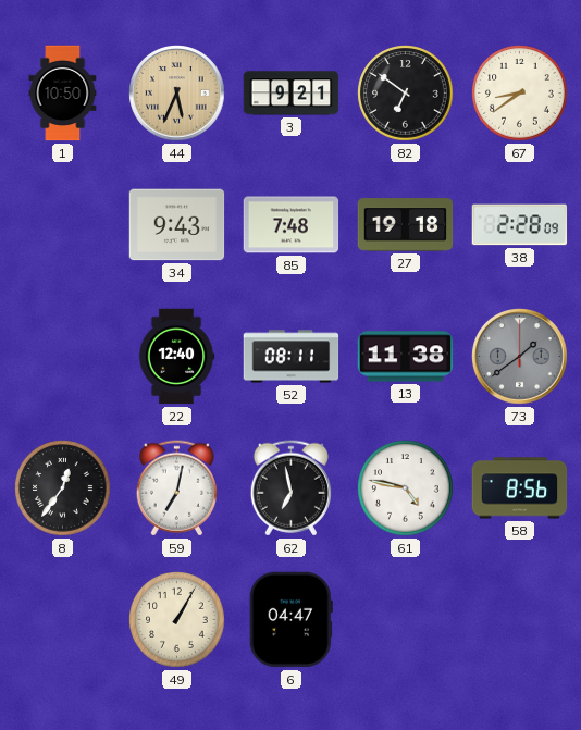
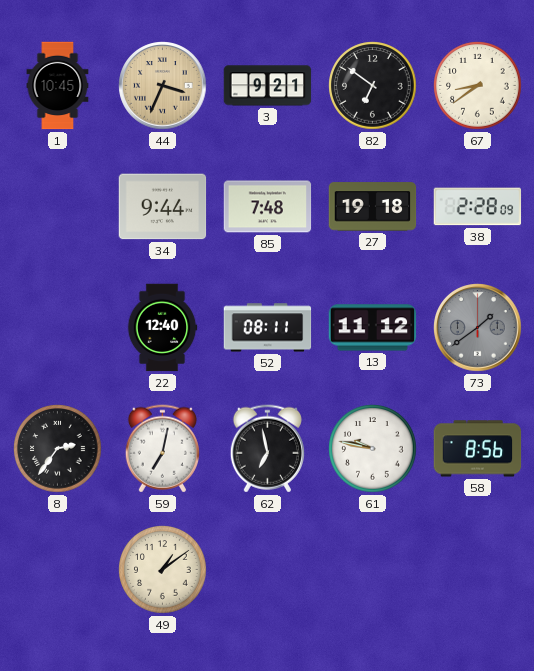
1: 10:50 -> 10:45
44: 5:34 -> 3:34
34: 9:43 -> 9:44
13: 11:38 -> 11:12
8: 12:36 -> 2:36
61: 4:47 -> 9:47
49: 1:05 -> 1:09
6: 04:47 -> none
